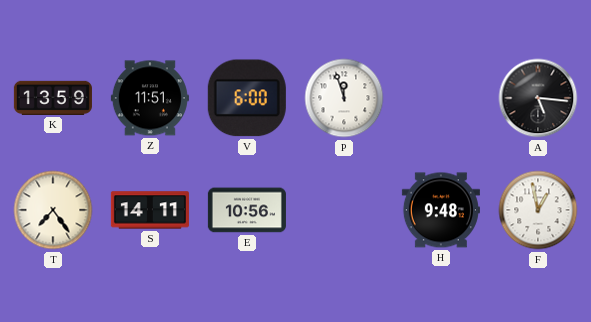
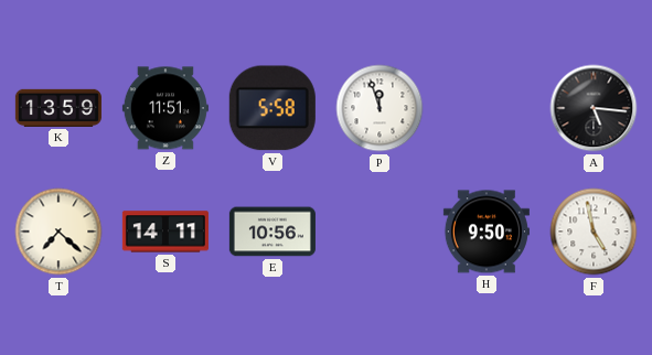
V: 6:00 -> 5:58
T: 7:24 -> 7:22
H: 9:48 -> 9:50
F: 12:58 -> 4:58
